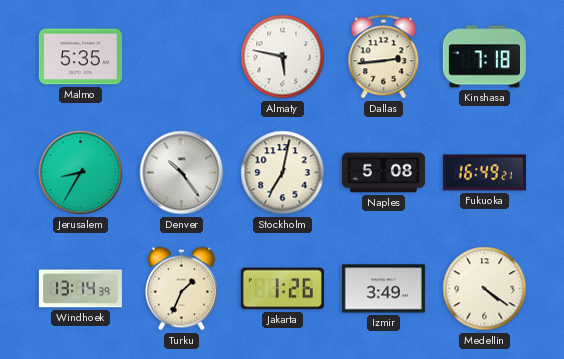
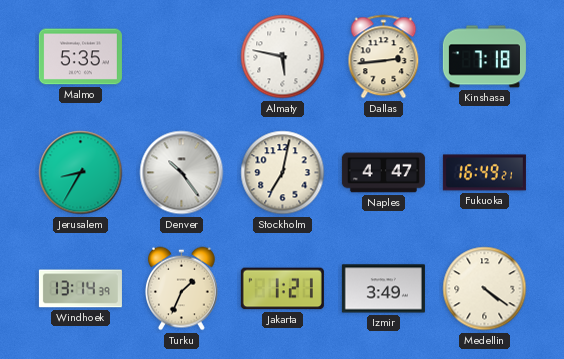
Naples: 5:08 -> 4:47
Jakarta: 1:26 -> 1:21
